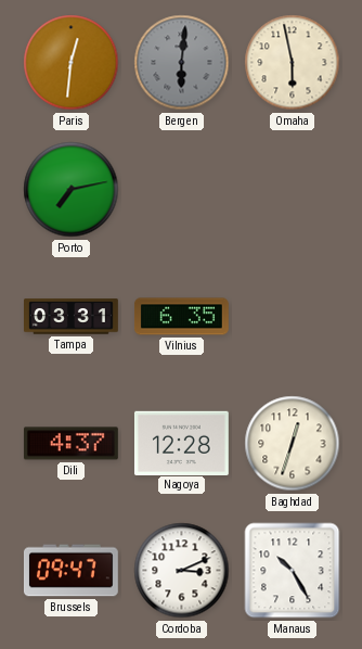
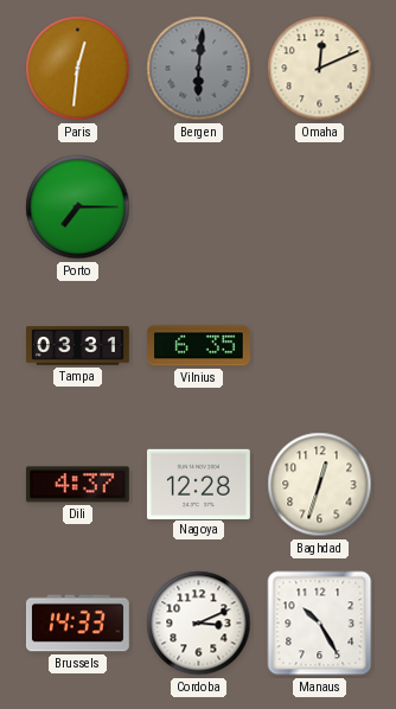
Omaha: 5:58 -> 12:11
Porto: 7:13 -> 7:15
Brussels: 09:47 -> 14:33
